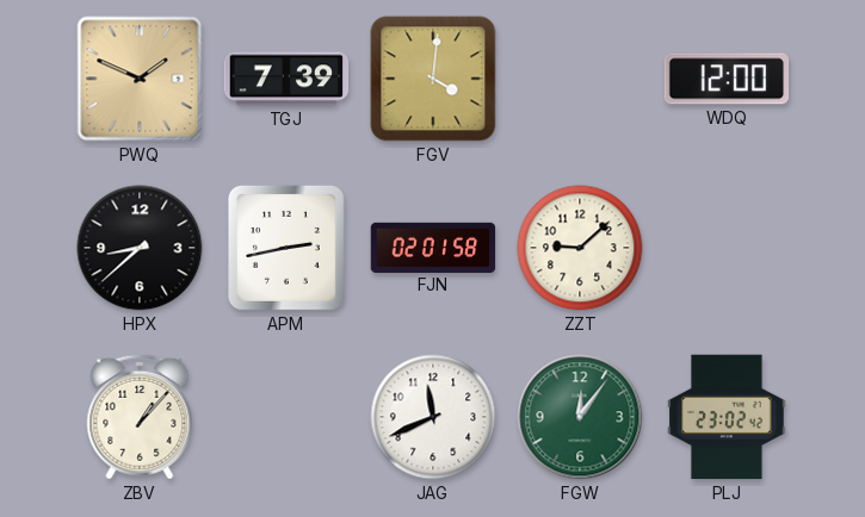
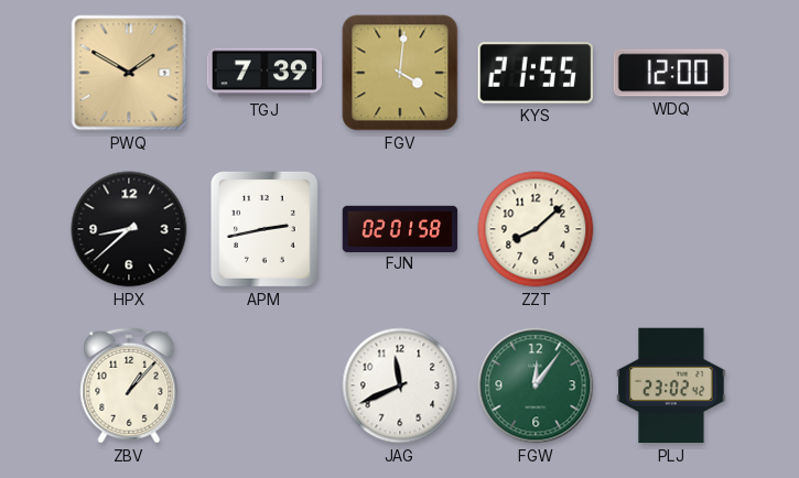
PWQ: 1:49 -> 1:50
KYS: none -> 21:55
ZZT: 9:08 -> 8:08
